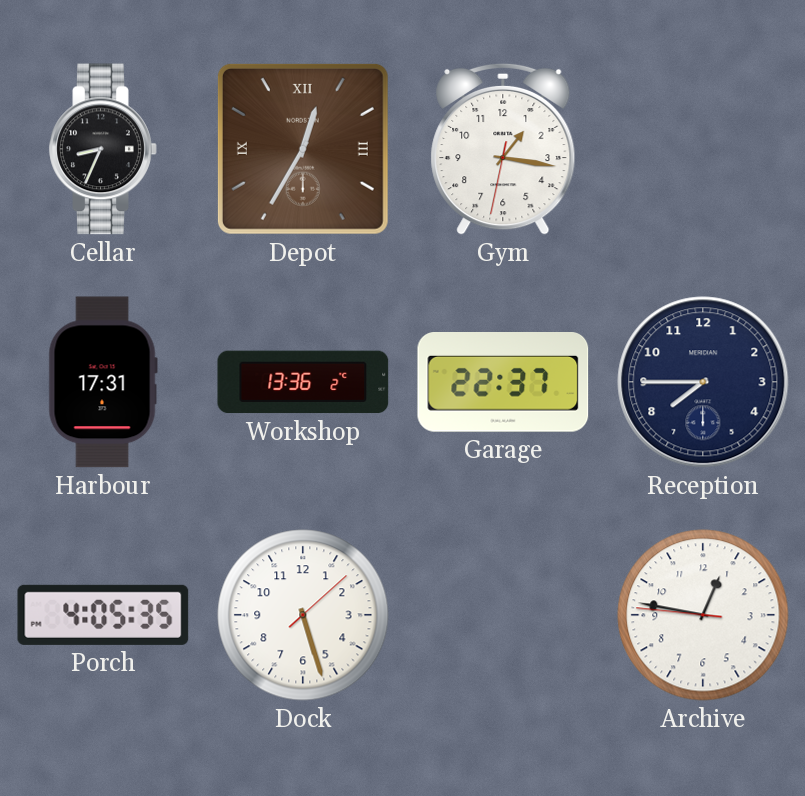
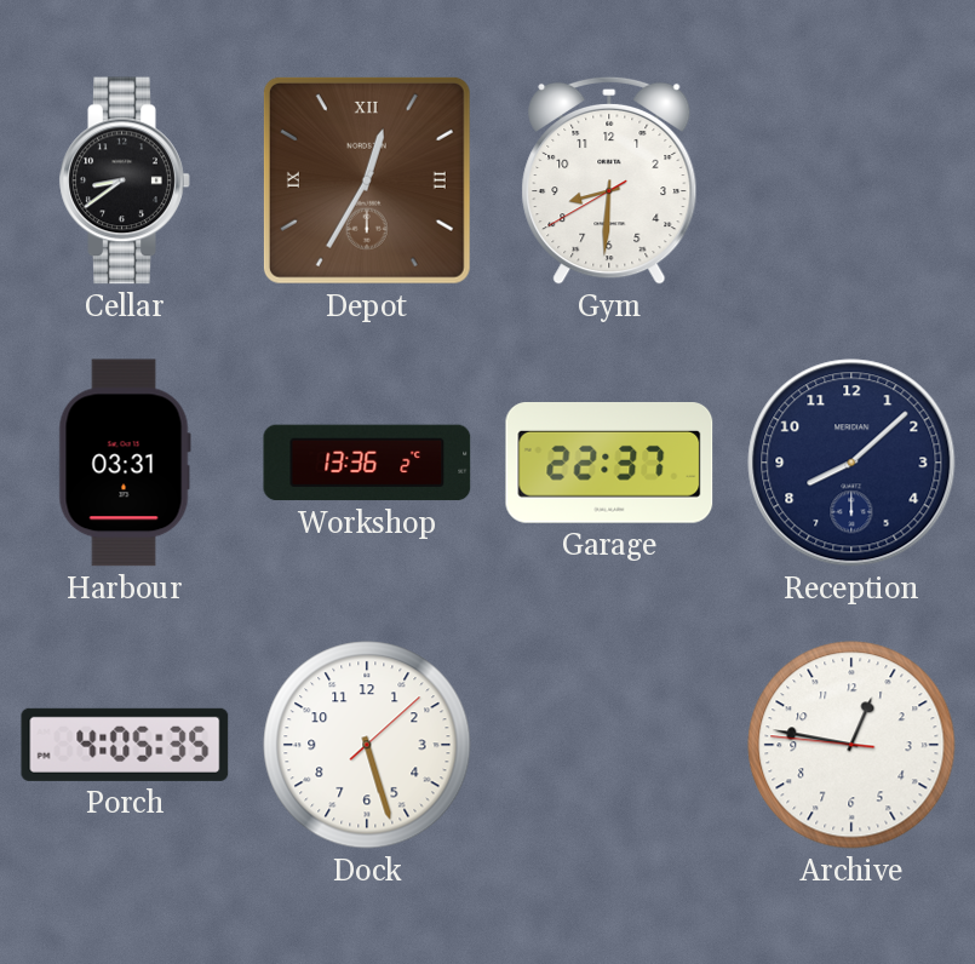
Cellar: 8:34 -> 8:39
Gym: 1:16 -> 8:30
Harbour: 17:31 -> 03:31
Reception: 7:45 -> 8:08
